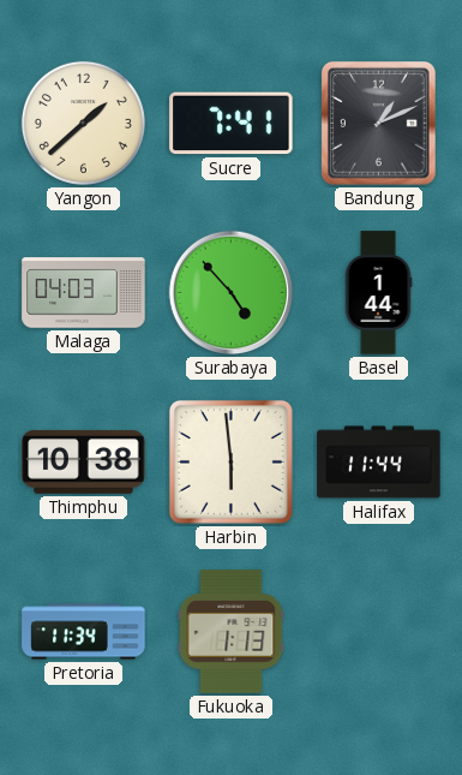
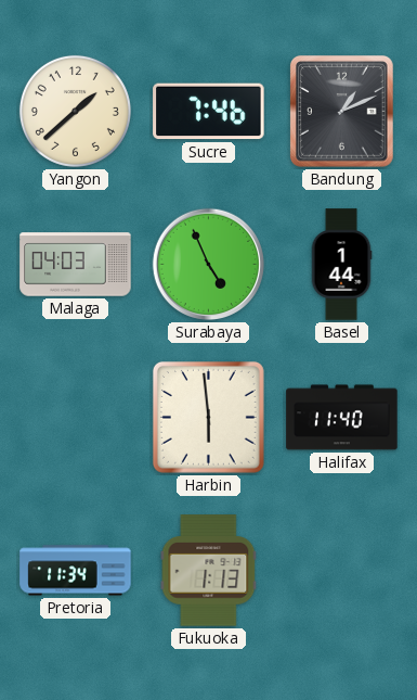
Sucre: 7:41 -> 7:46
Surabaya: 4:53 -> 4:56
Thimphu: 10:38 -> none
Halifax: 11:44 -> 11:40
